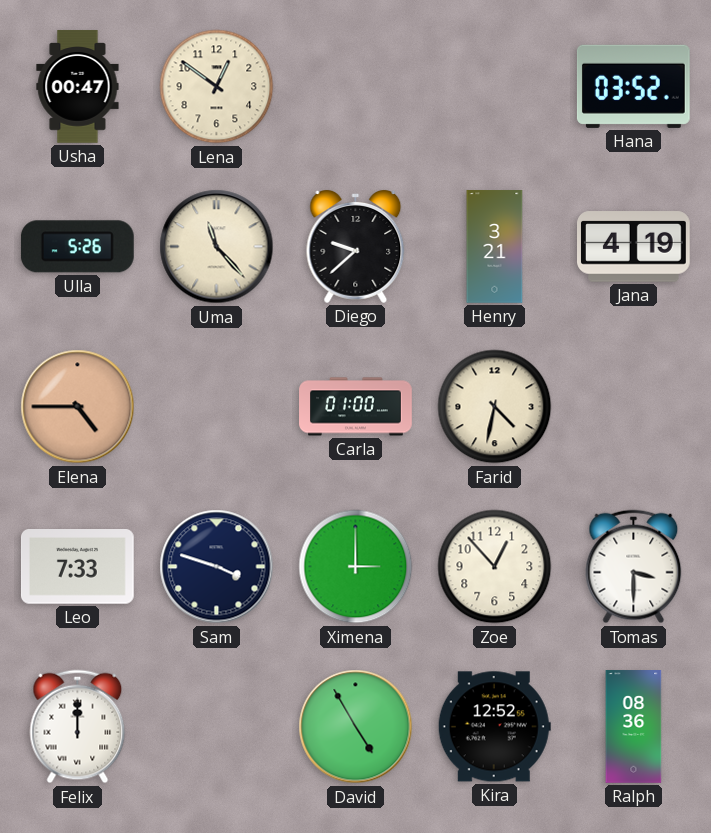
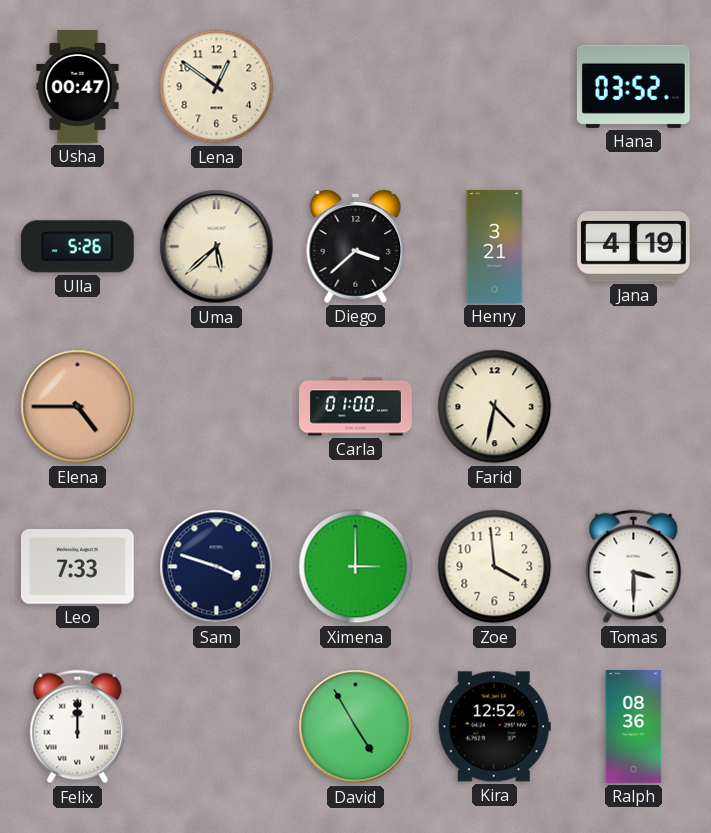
Uma: 11:23 -> 5:38
Diego: 9:38 -> 3:38
Zoe: 12:53 -> 3:59
